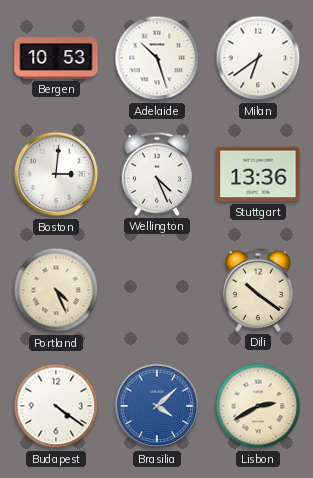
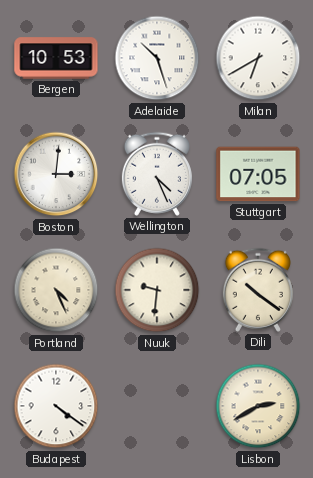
Milan: 6:39 -> 6:40
Stuttgart: 13:36 -> 07:05
Nuuk: none -> 9:31
Brasilia: 4:08 -> none
